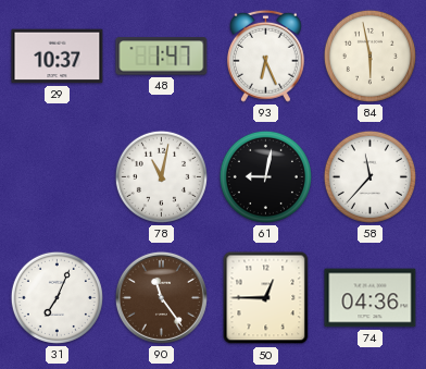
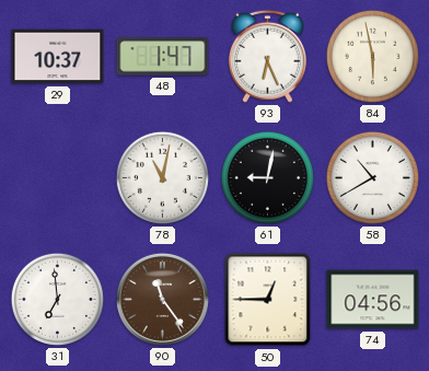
58: 11:37 -> 10:40
31: 7:04 -> 6:59
74: 04:36 -> 04:56
